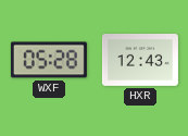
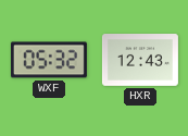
WXF: 05:28 -> 05:32
